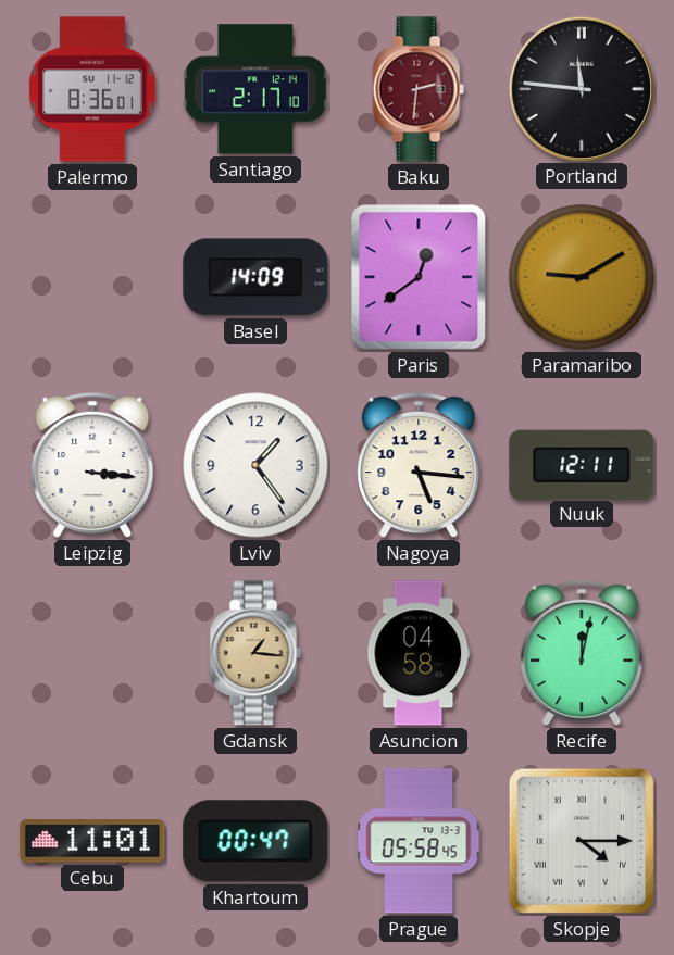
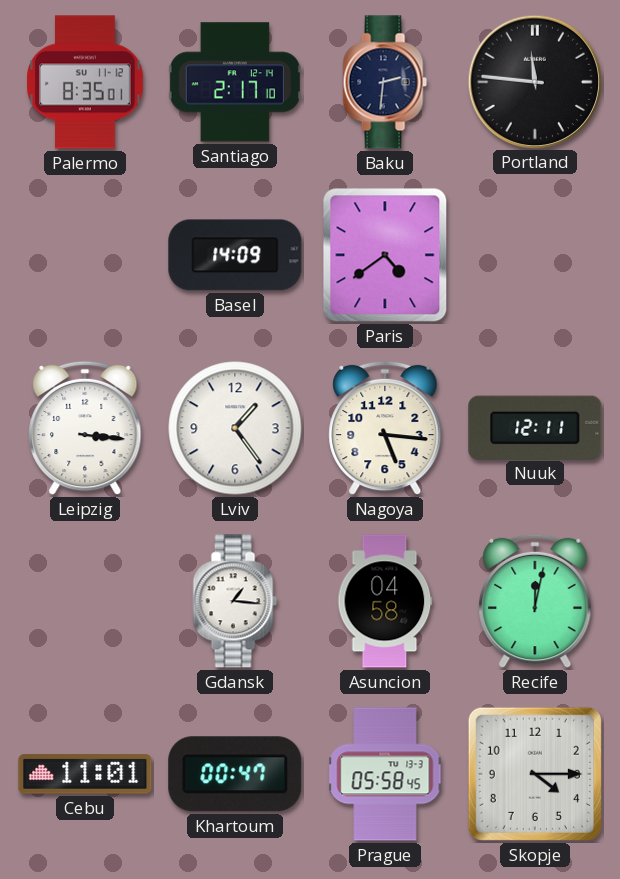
Palermo: 8:36 -> 8:35
Baku dial: burgundy -> navy
Paris: 12:39 -> 4:39
Paramaribo: 9:10 -> none
Gdansk dial: champagne -> white
Skopje numerals: Roman -> Arabic
